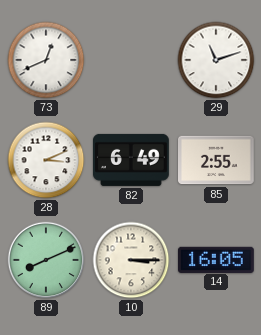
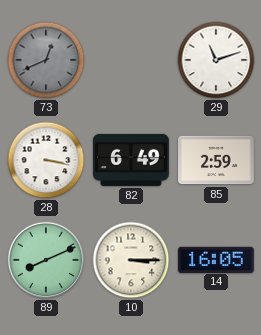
73 dial: white -> grey
28: 3:11 -> 3:17
85: 2:55 -> 2:59
